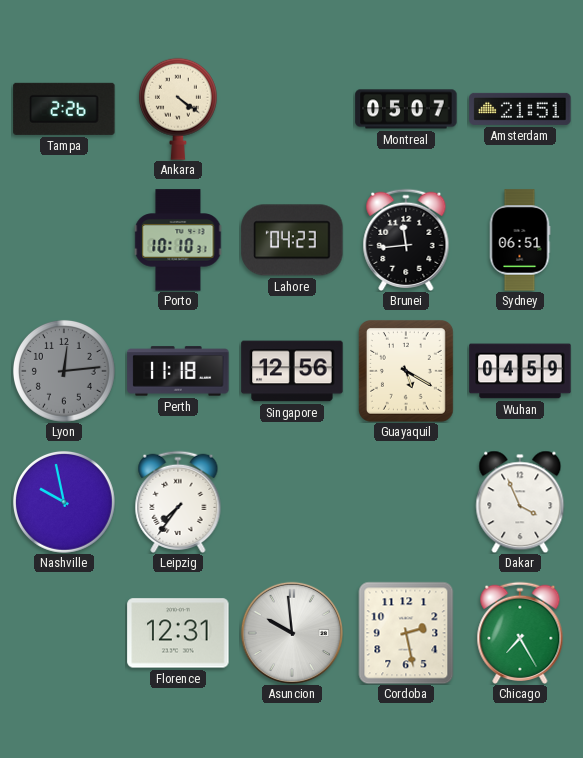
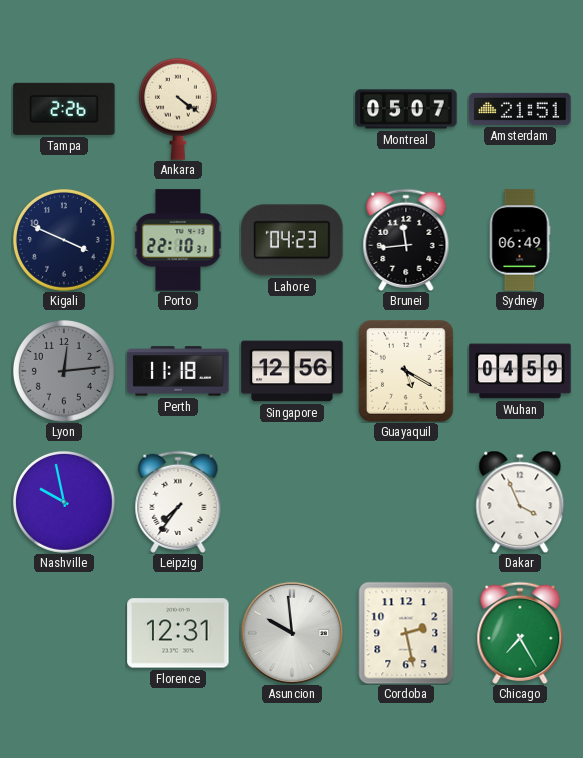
Kigali: none -> 3:49
Porto: 10:10 -> 22:10
Sydney: 06:51 -> 06:49
